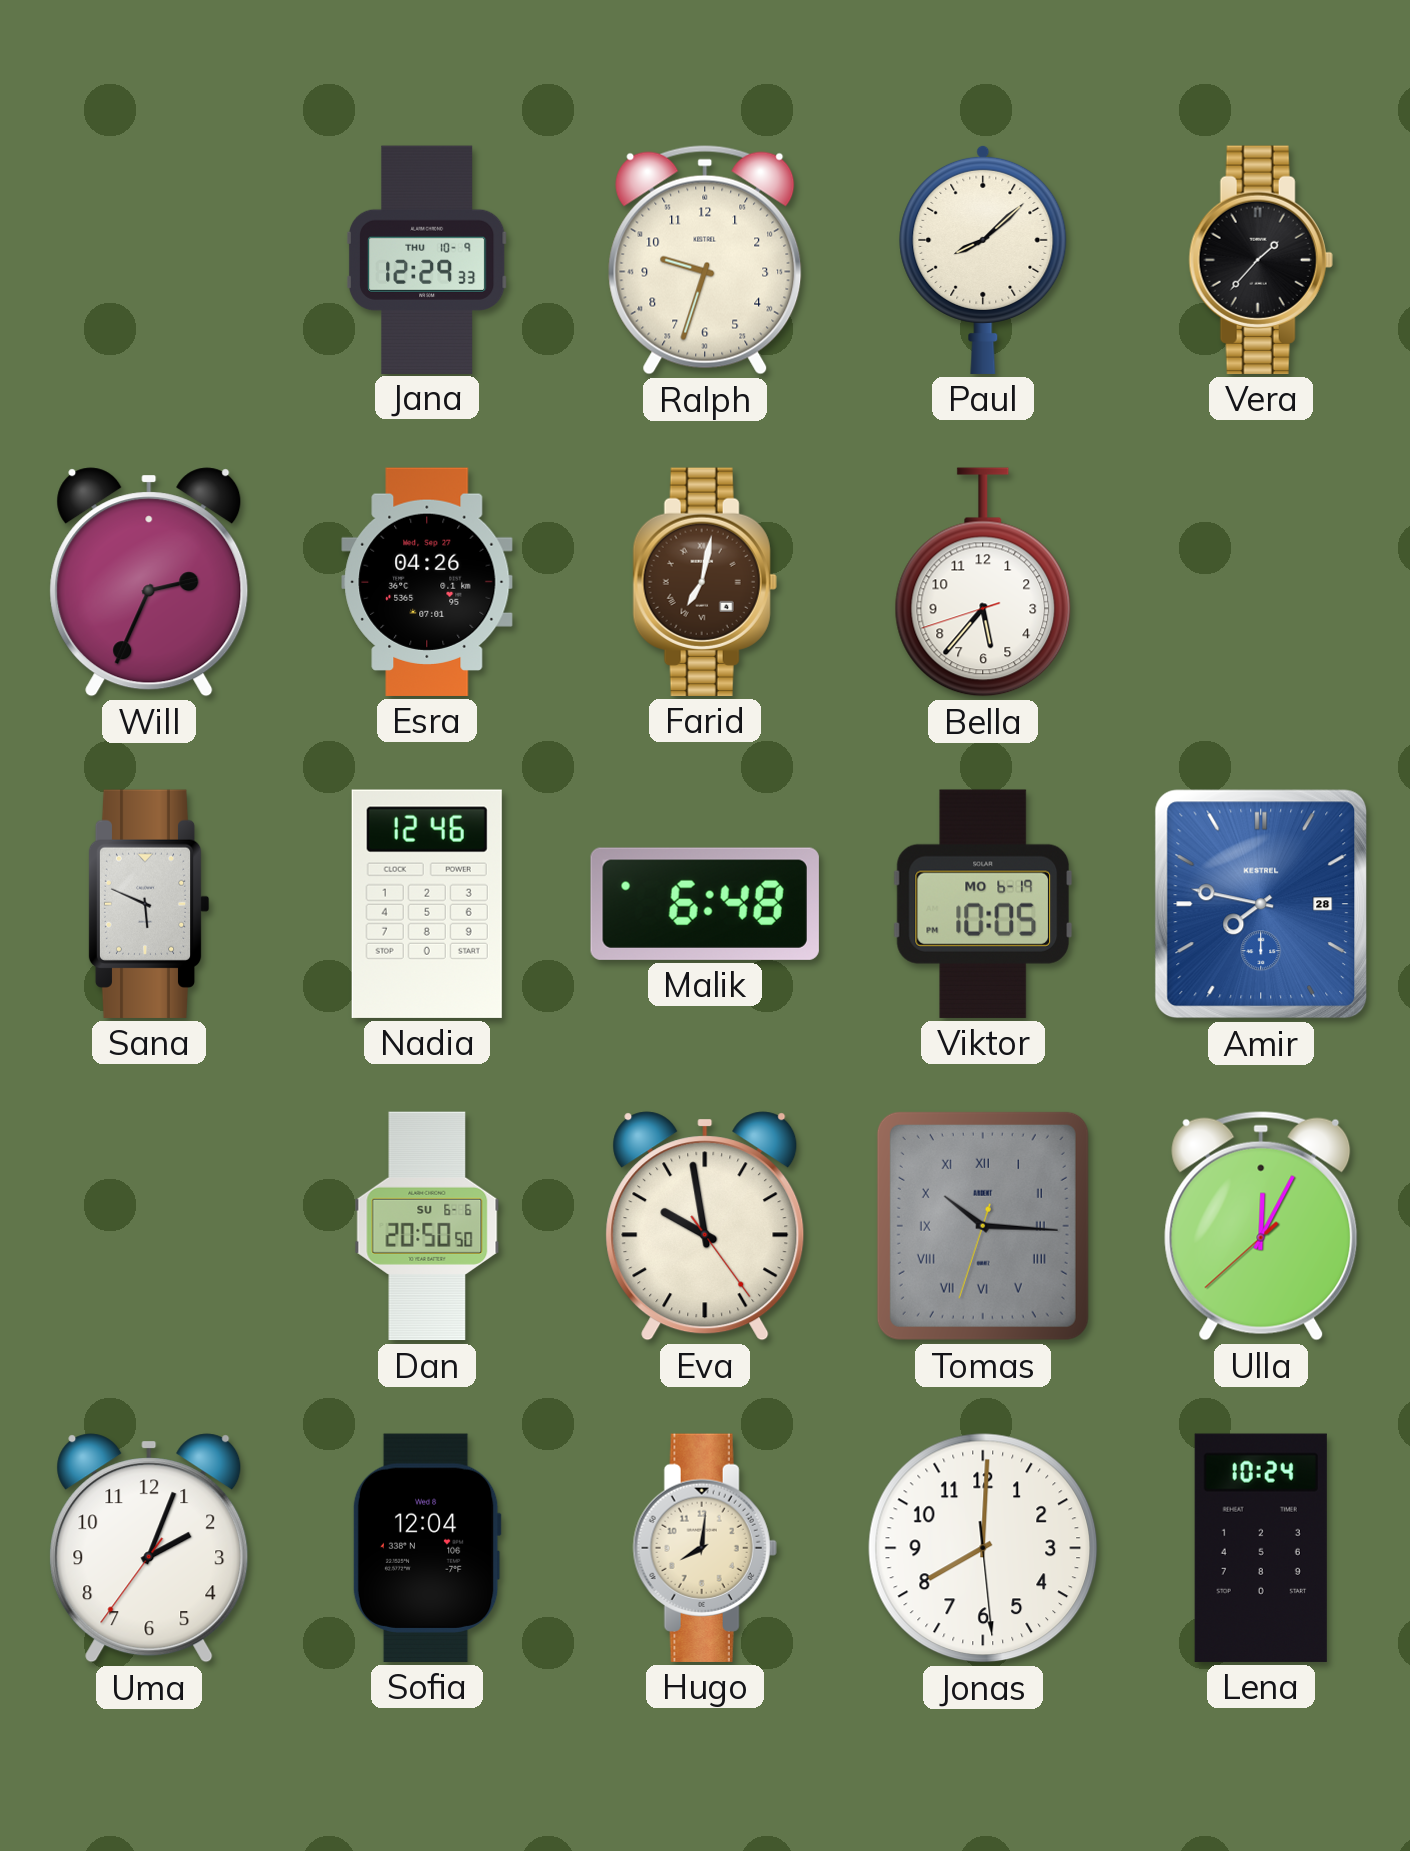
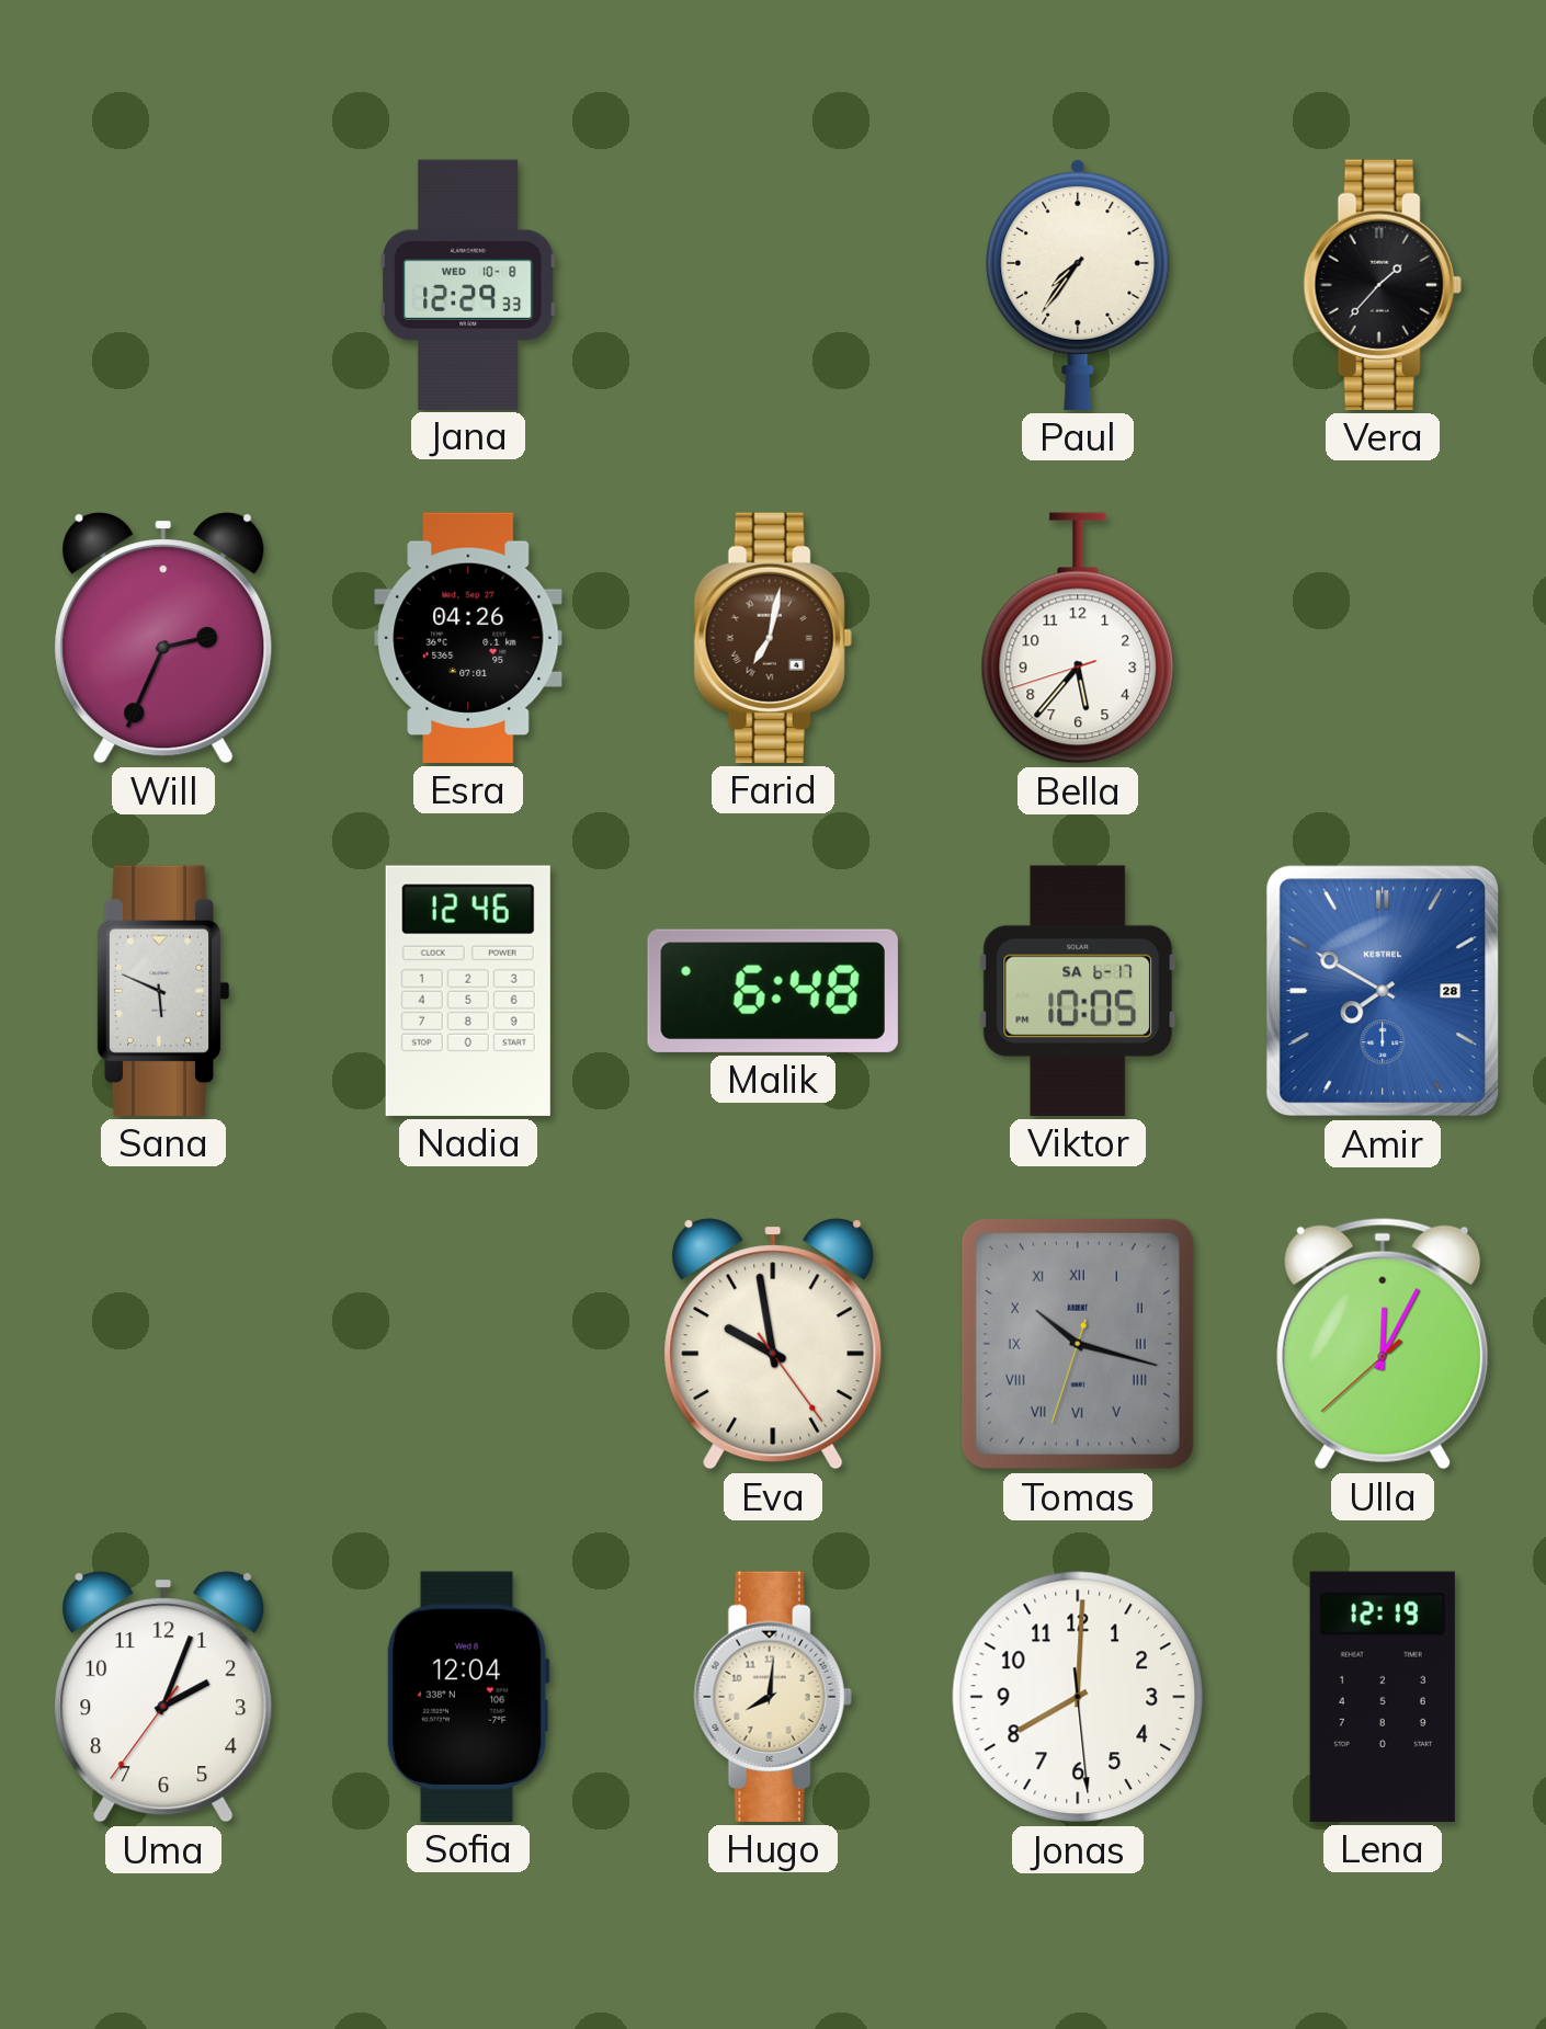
Jana date: THU 10-9 -> WED 10-8
Ralph: 9:33 -> none
Paul: 8:08 -> 7:36
Viktor date: MO 6-19 -> SA 6-17
Amir: 7:47 -> 7:50
Dan: 20:50 -> none
Tomas: 10:15 -> 10:17
Lena: 10:24 -> 12:19
